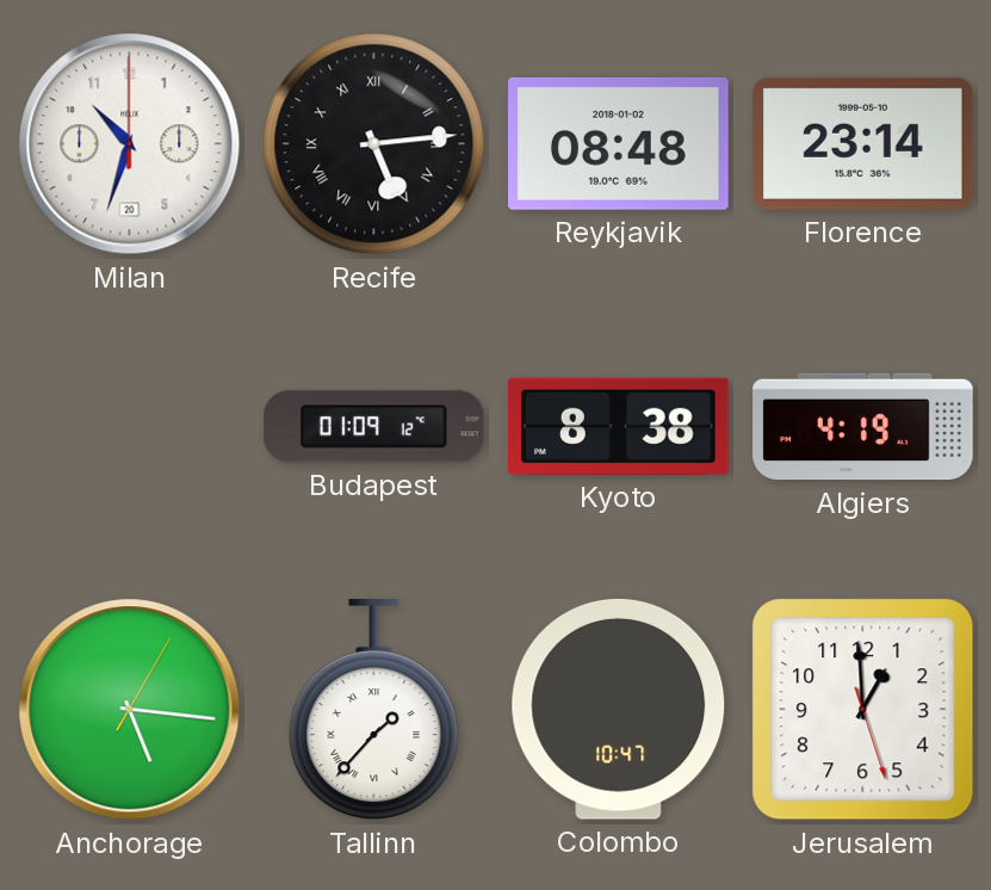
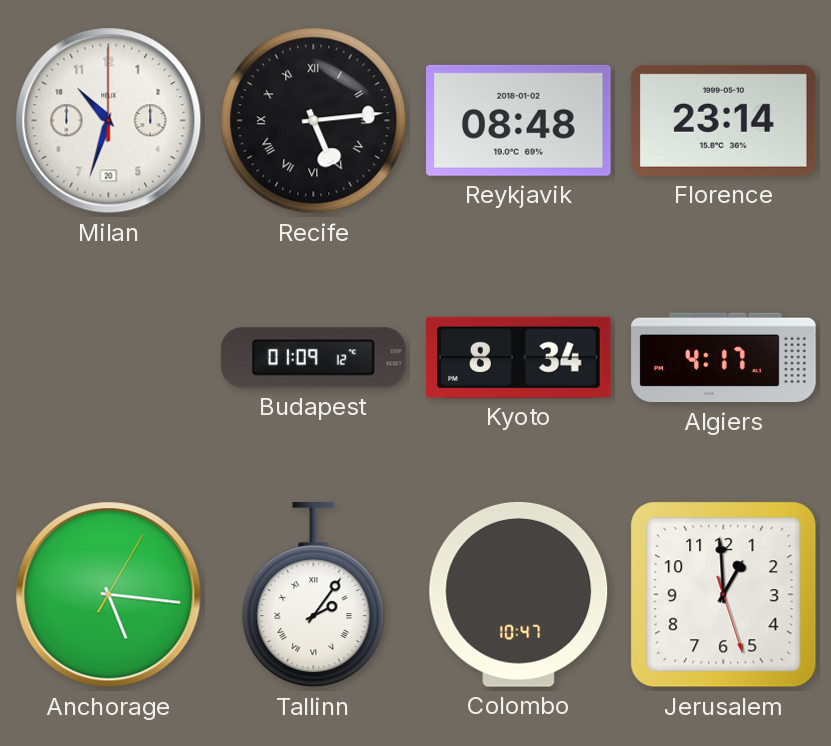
Kyoto: 8:38 -> 8:34
Algiers: 4:19 -> 4:17
Tallinn: 1:37 -> 2:06
